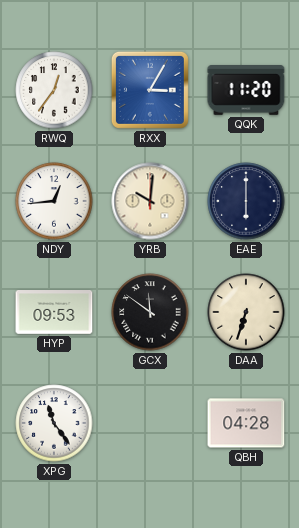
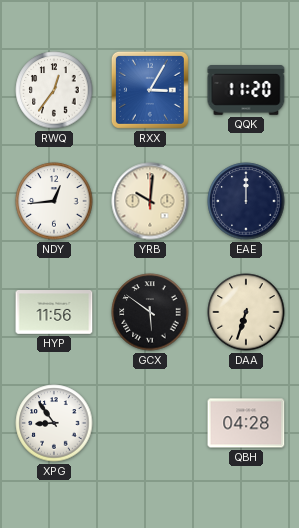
EAE: 6:00 -> 12:00
HYP: 09:53 -> 11:56
GCX: 11:51 -> 5:51
XPG: 11:24 -> 8:54
